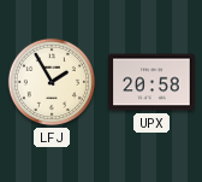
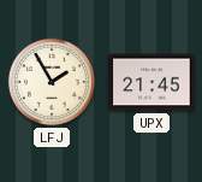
UPX: 20:58 -> 21:45
